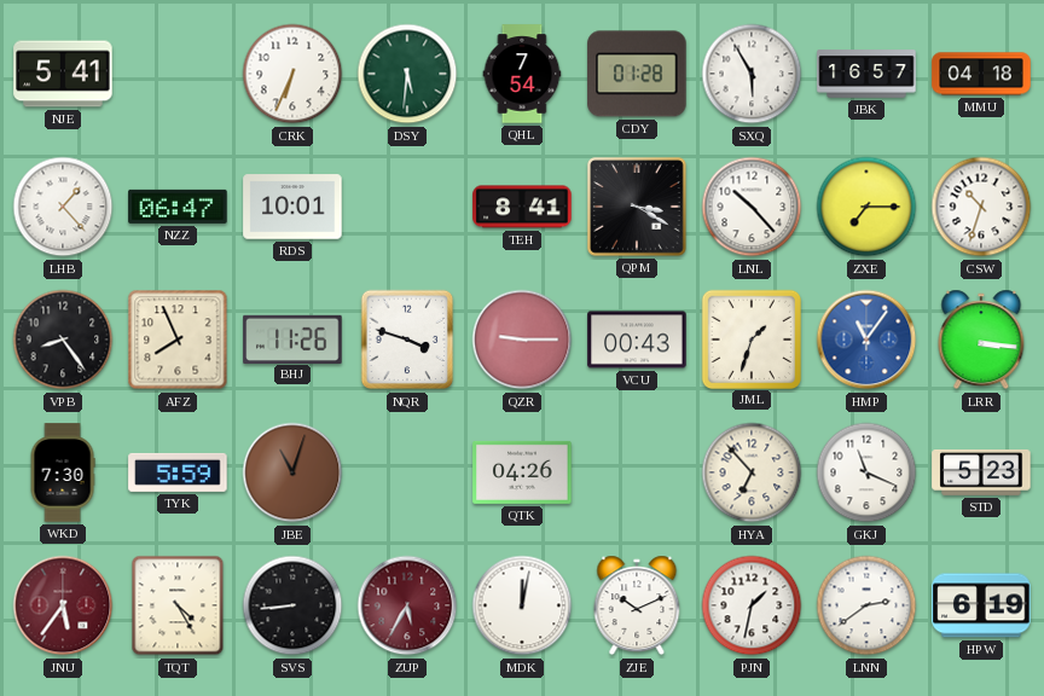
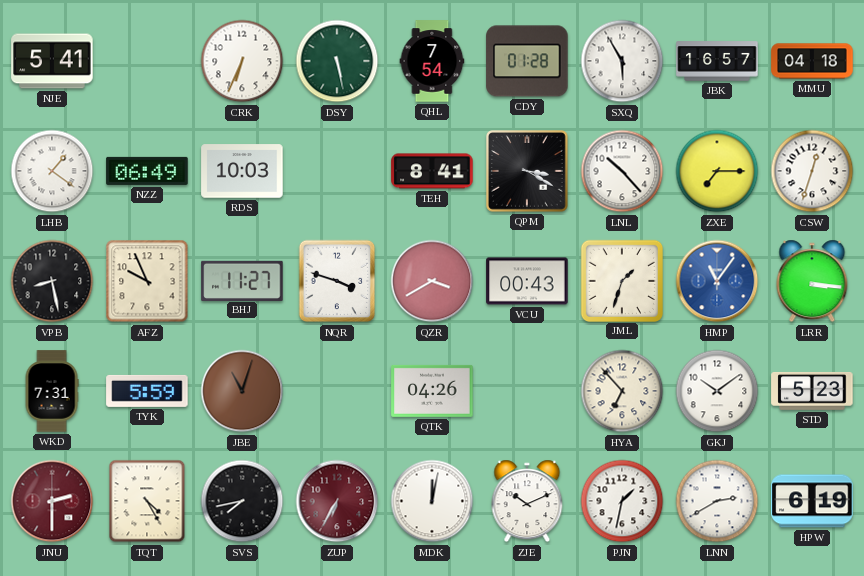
DSY: 5:31 -> 5:28
LHB: 1:23 -> 1:21
NZZ: 06:47 -> 06:49
RDS: 10:01 -> 10:03
CSW: 10:33 -> 12:33
VPB: 8:24 -> 8:28
AFZ: 7:56 -> 9:56
BHJ: 11:26 -> 11:27
QZR: 9:15 -> 3:40
WKD: 7:30 -> 7:31
GKJ: 11:19 -> 10:09
JNU: 5:36 -> 2:30
SVS: 8:44 -> 7:43
ZUP: 5:35 -> 6:35
LNN: 2:39 -> 2:40
